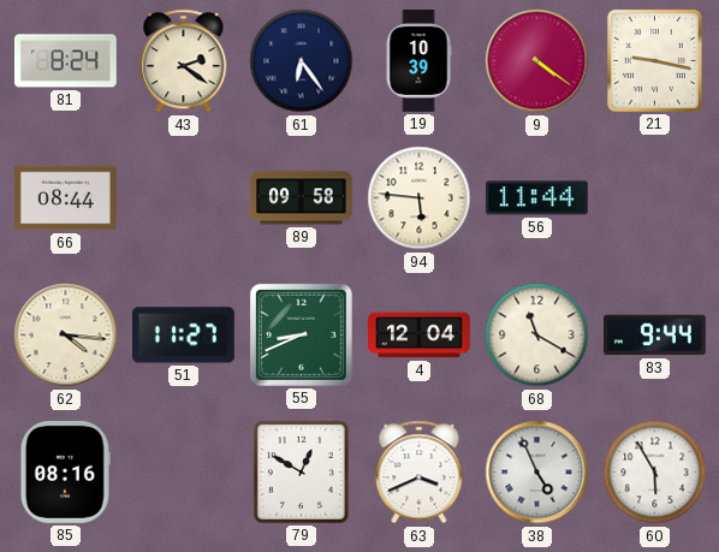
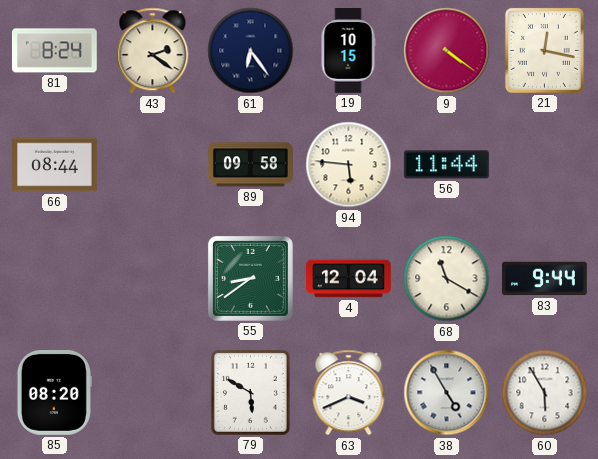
19: 10:39 -> 10:15
21: 9:17 -> 12:17
62: 4:16 -> none
51: 11:27 -> none
55: 8:41 -> 8:39
85: 08:16 -> 08:20
79: 12:50 -> 5:50
38: 4:56 -> 4:55
